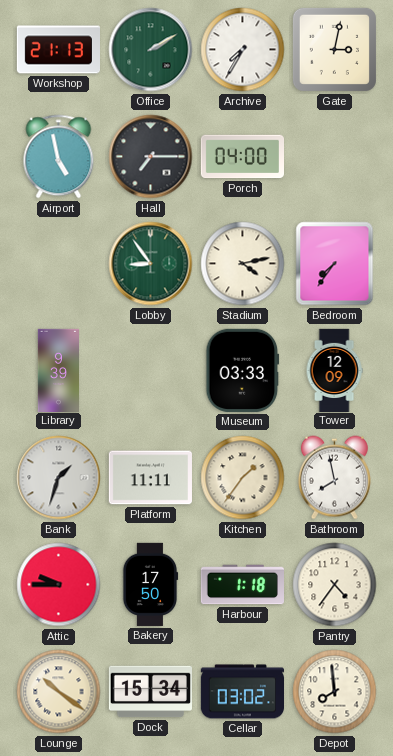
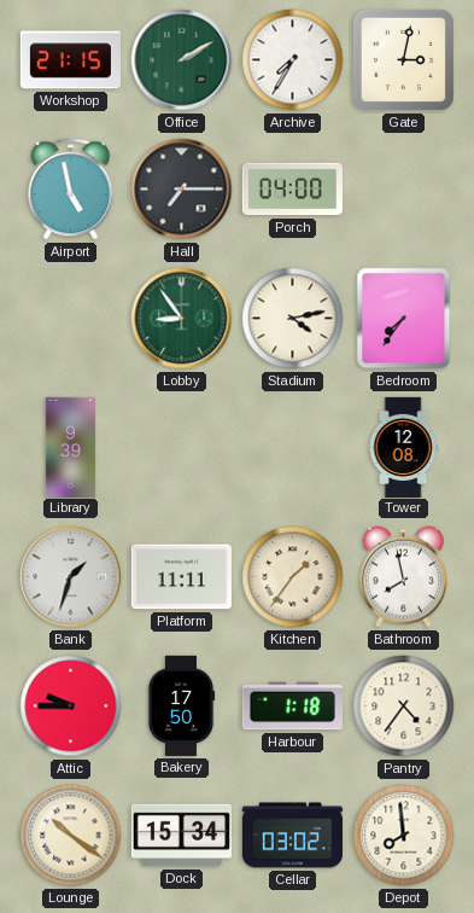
Workshop: 21:13 -> 21:15
Museum: 03:33 -> none
Tower: 12:09 -> 12:08
